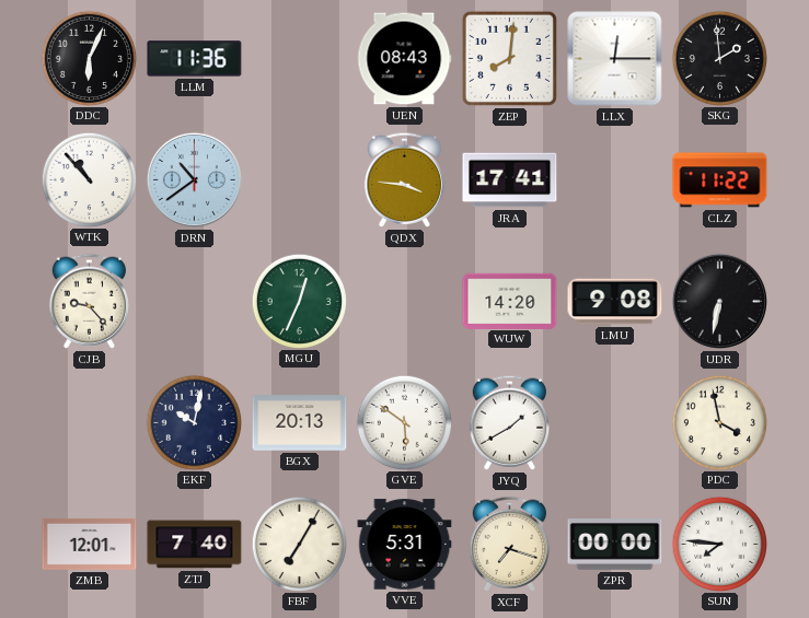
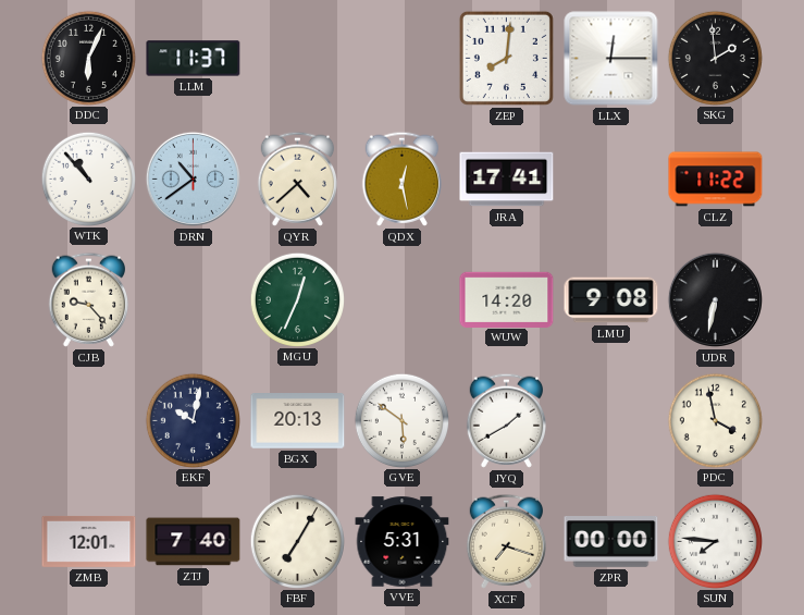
LLM: 11:36 -> 11:37
UEN: 08:43 -> none
QYR: none -> 4:38
QDX: 3:46 -> 12:28
